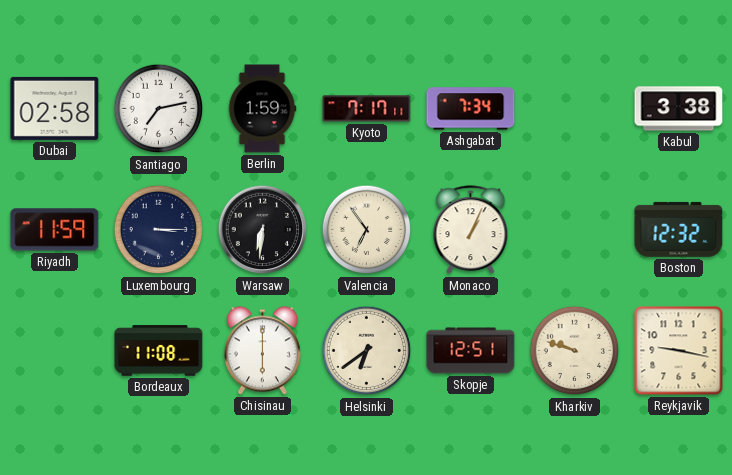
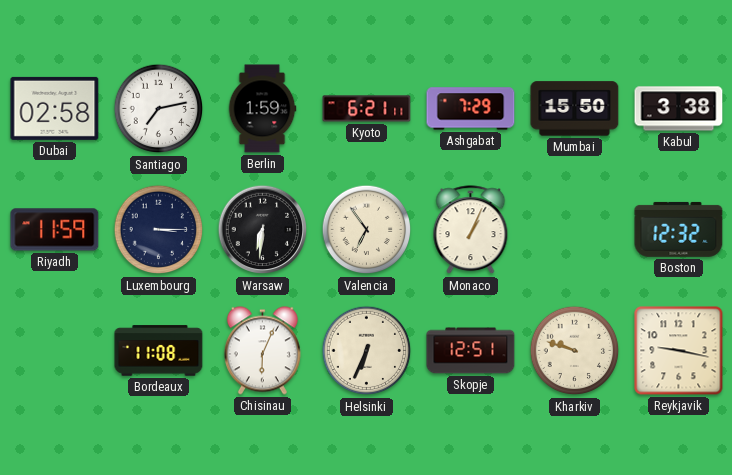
Kyoto: 7:17 -> 6:21
Ashgabat: 7:34 -> 7:29
Mumbai: none -> 15:50
Chisinau: 6:00 -> 6:04
Helsinki: 6:39 -> 6:34
